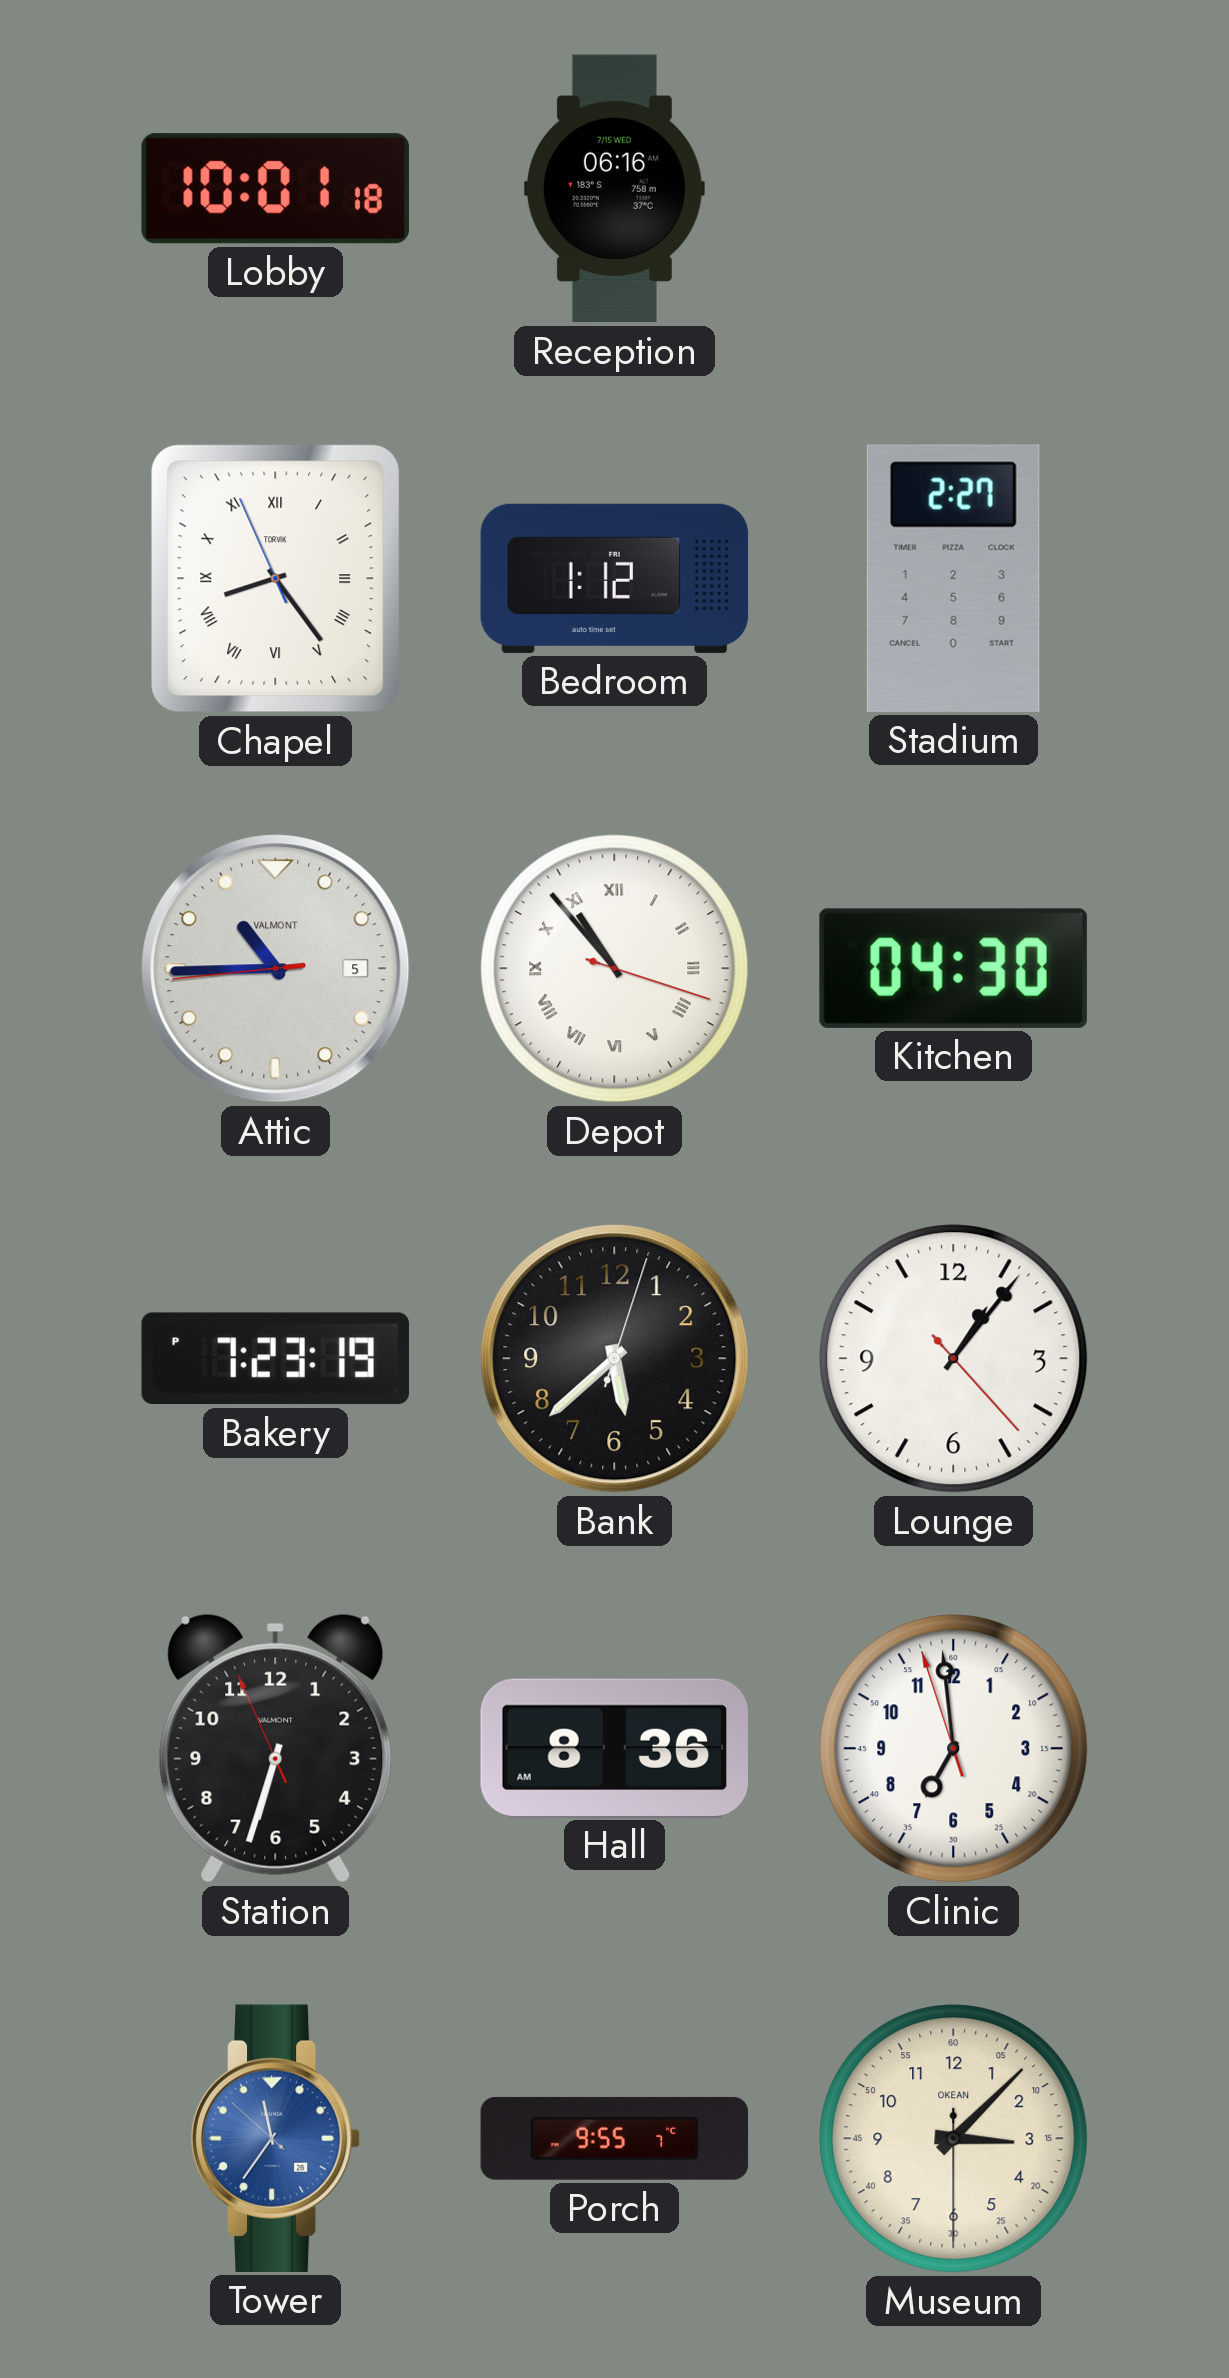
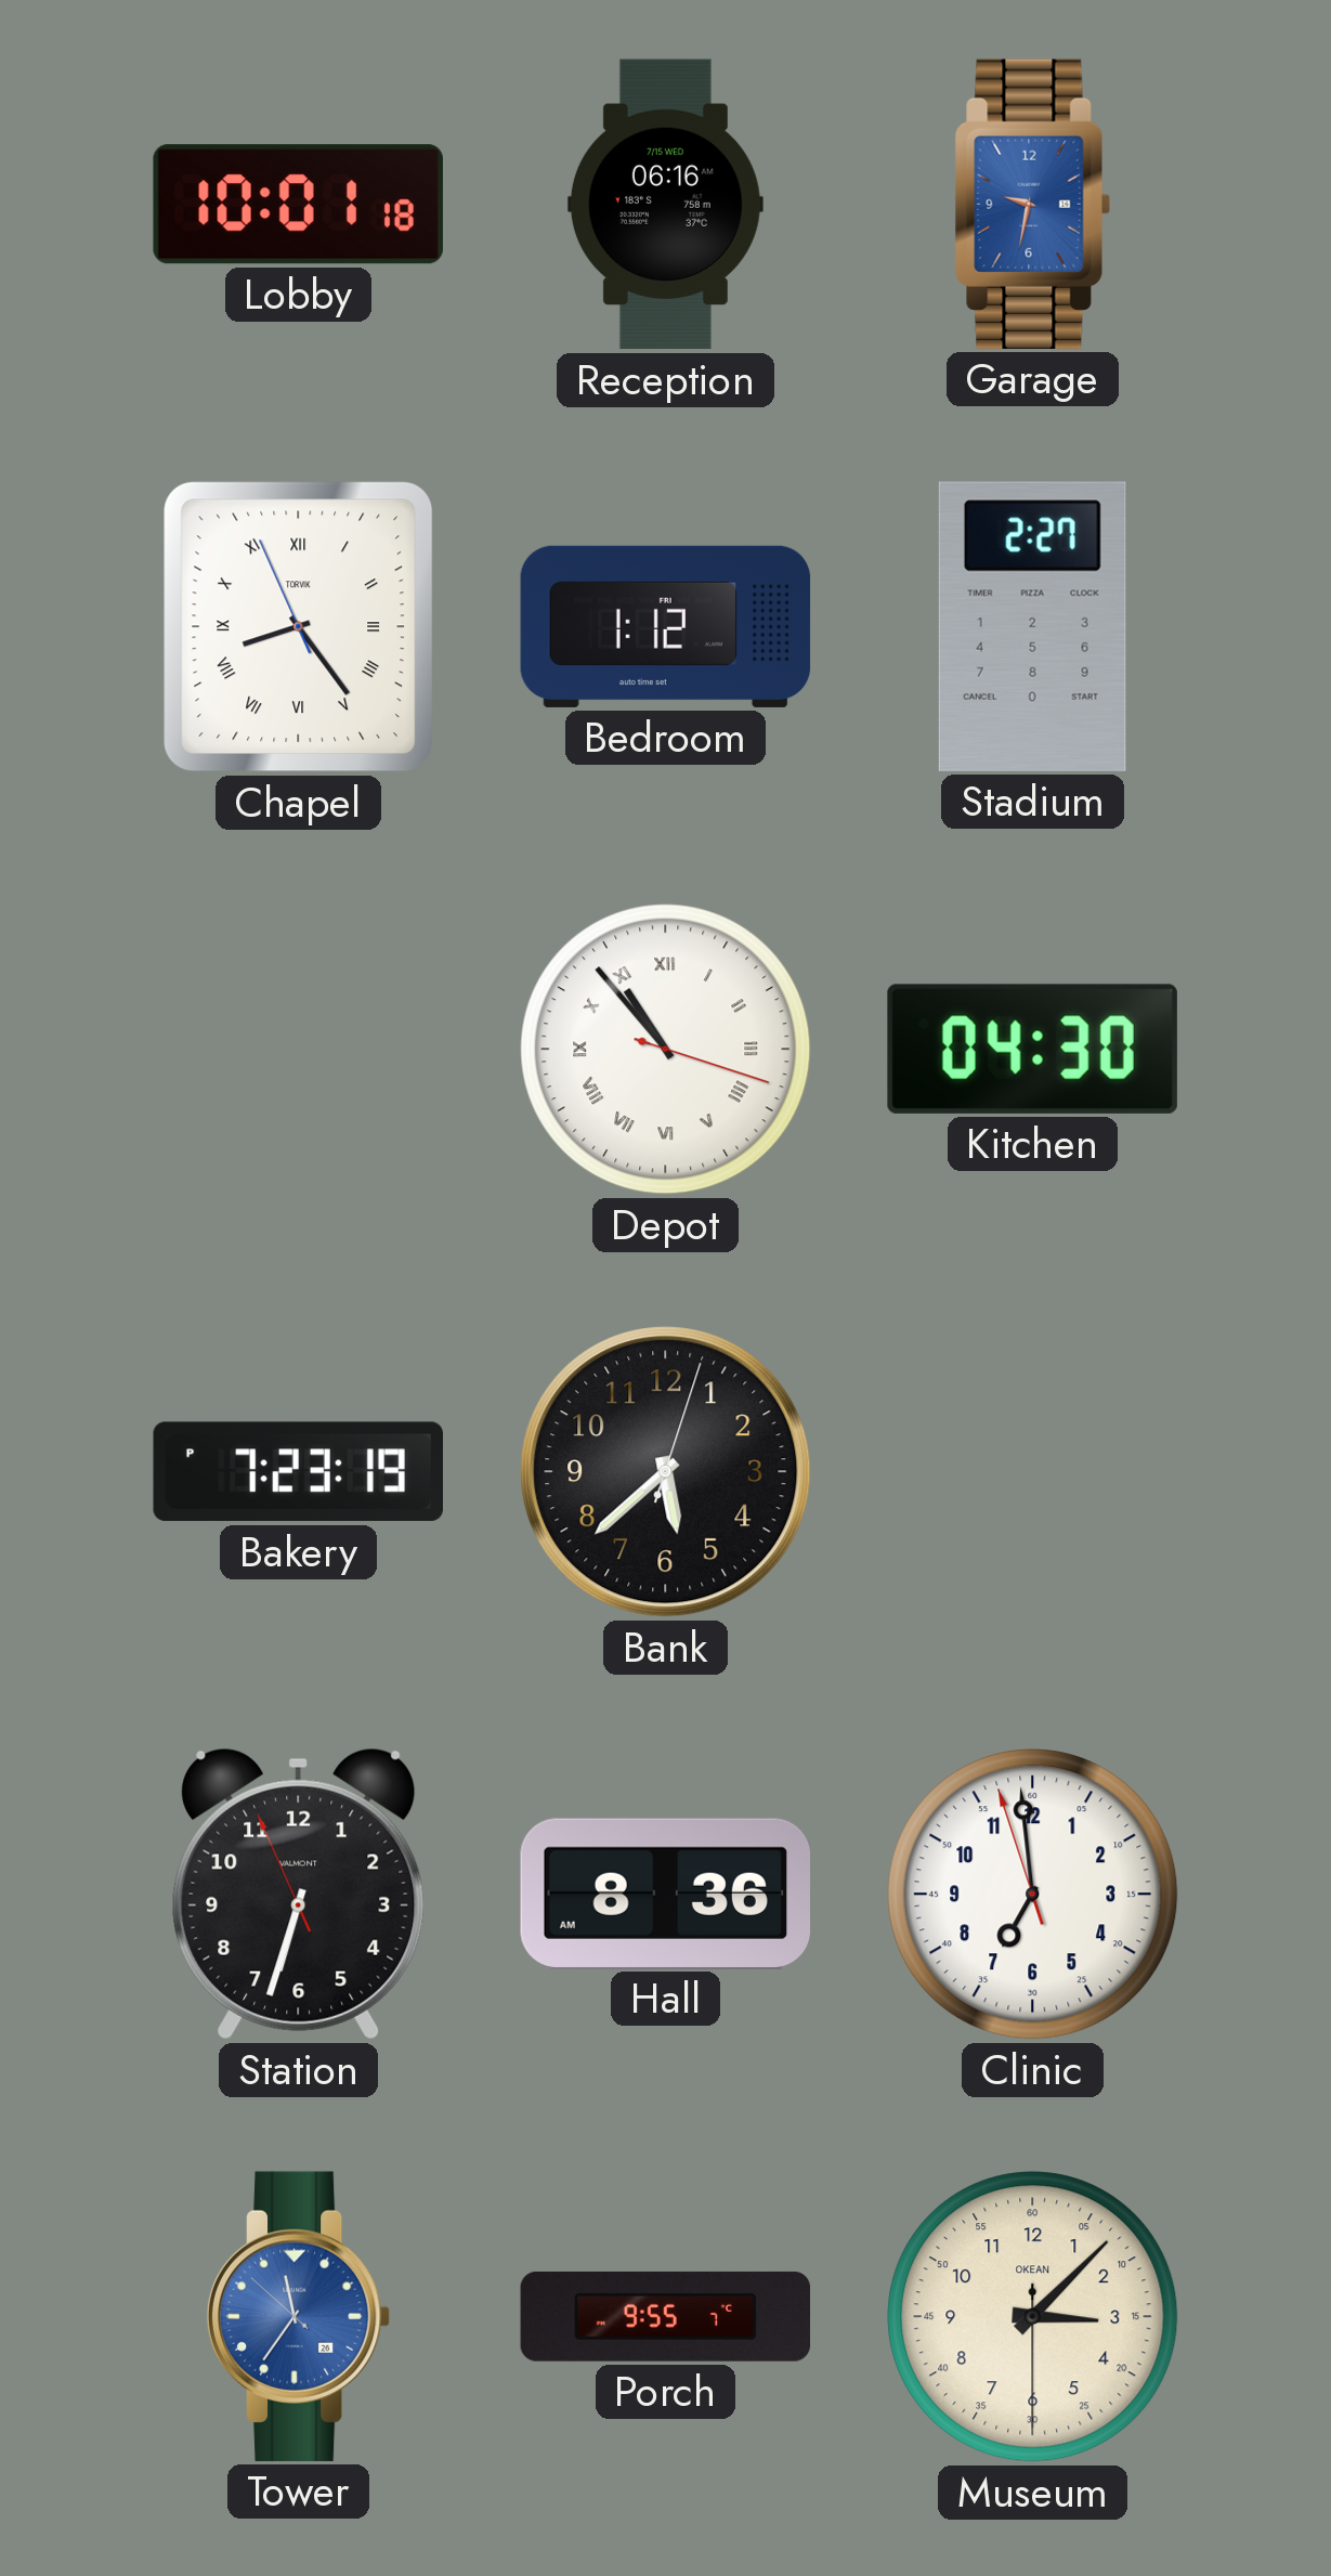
Garage: none -> 9:32
Attic: 10:44 -> none
Lounge: 1:06 -> none
